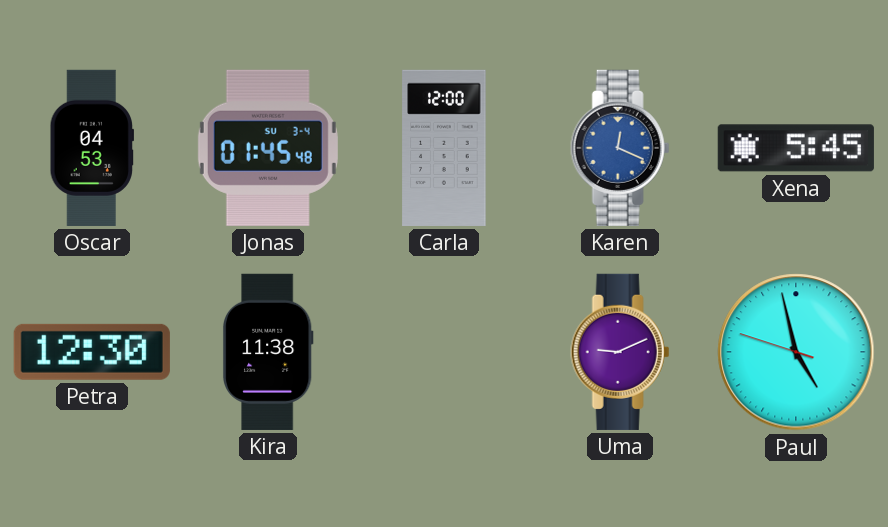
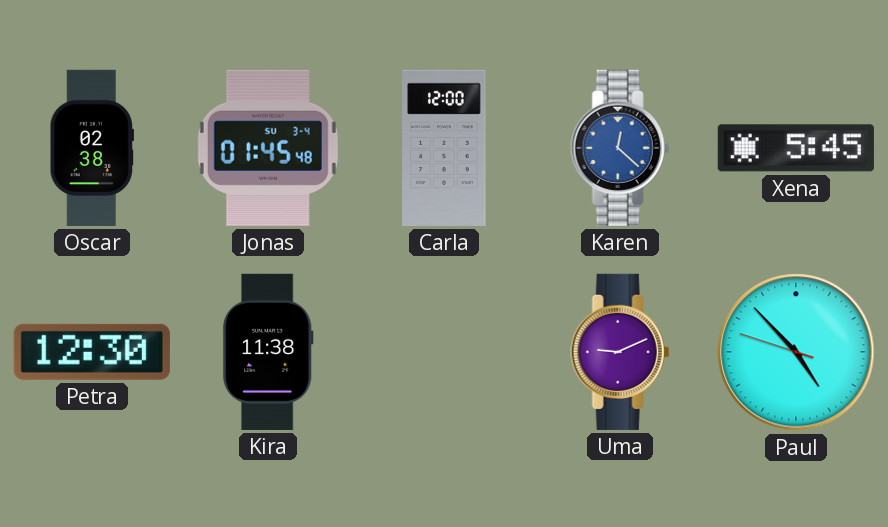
Oscar: 04:53 -> 02:38
Karen: 12:19 -> 12:22
Paul: 4:57 -> 4:52
